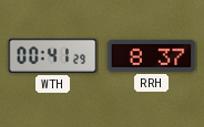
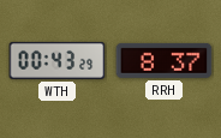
WTH: 00:41 -> 00:43
